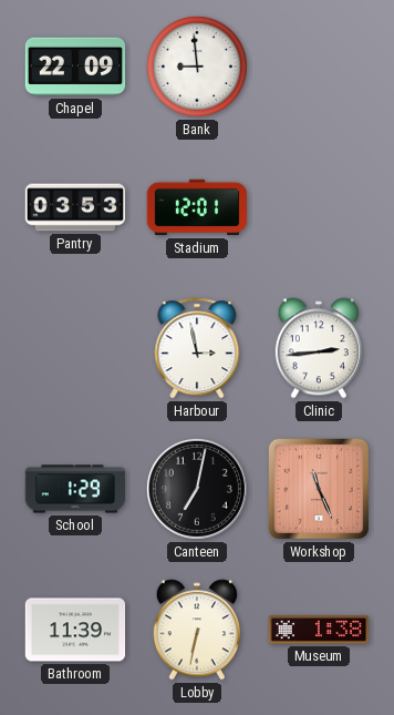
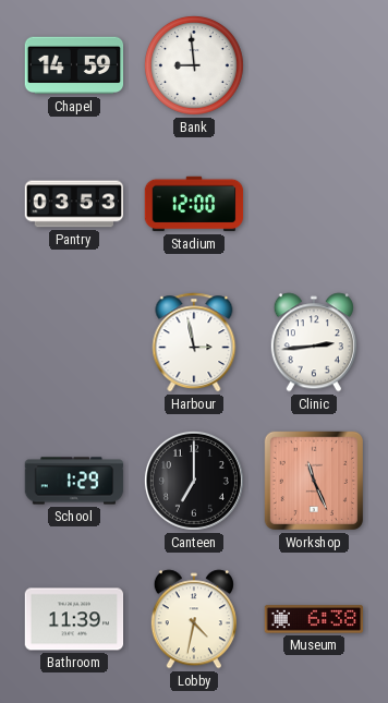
Chapel: 22:09 -> 14:59
Stadium: 12:01 -> 12:00
Canteen: 7:02 -> 7:00
Lobby: 6:32 -> 4:32
Museum: 1:38 -> 6:38
